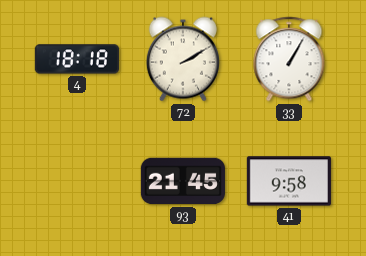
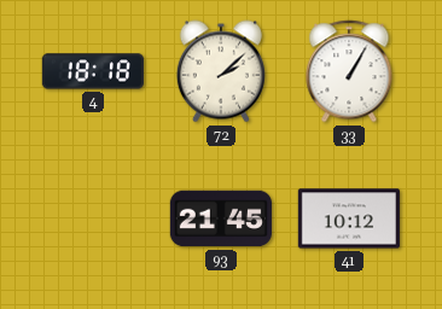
72: 2:10 -> 2:08
41: 9:58 -> 10:12
